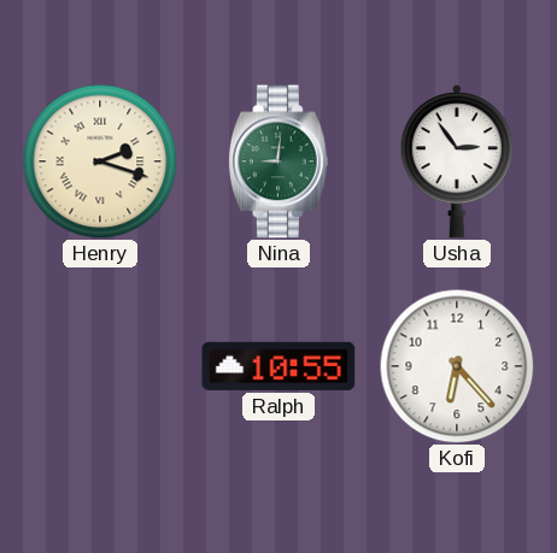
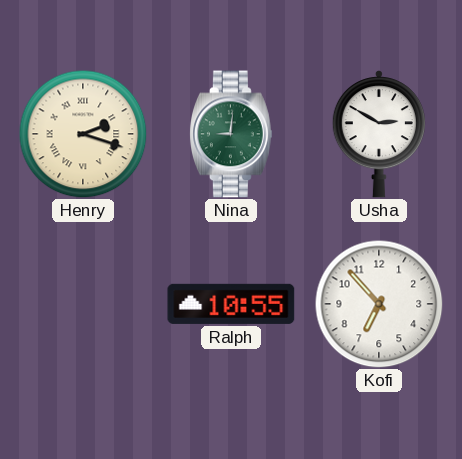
Usha: 2:54 -> 2:50
Kofi: 6:23 -> 6:53
